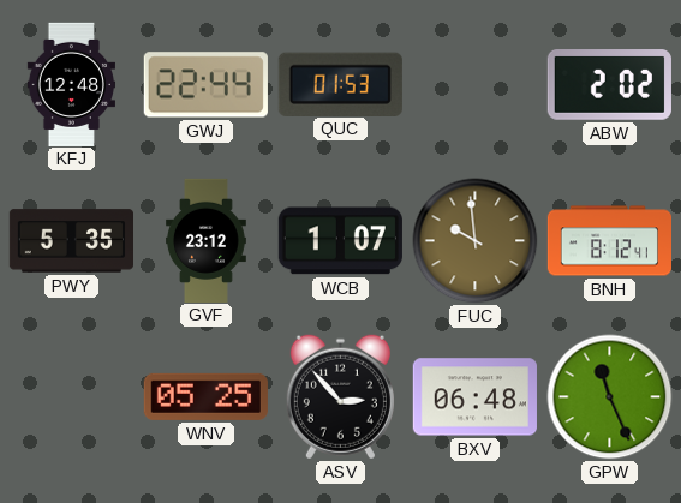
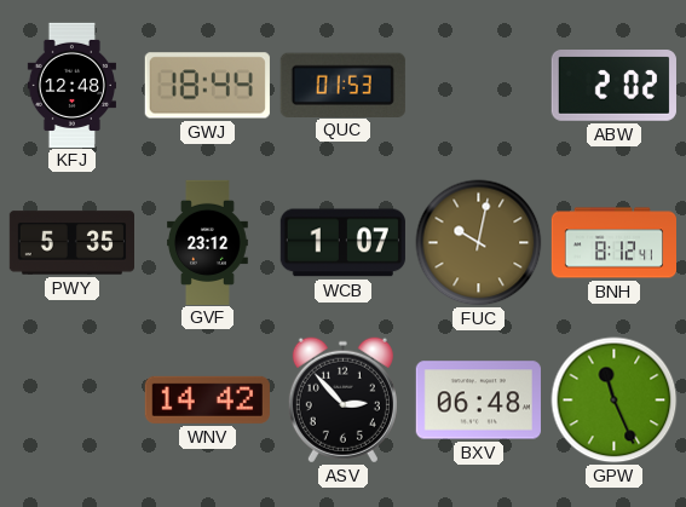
GWJ: 22:44 -> 18:44
FUC: 9:59 -> 10:02
WNV: 05:25 -> 14:42
